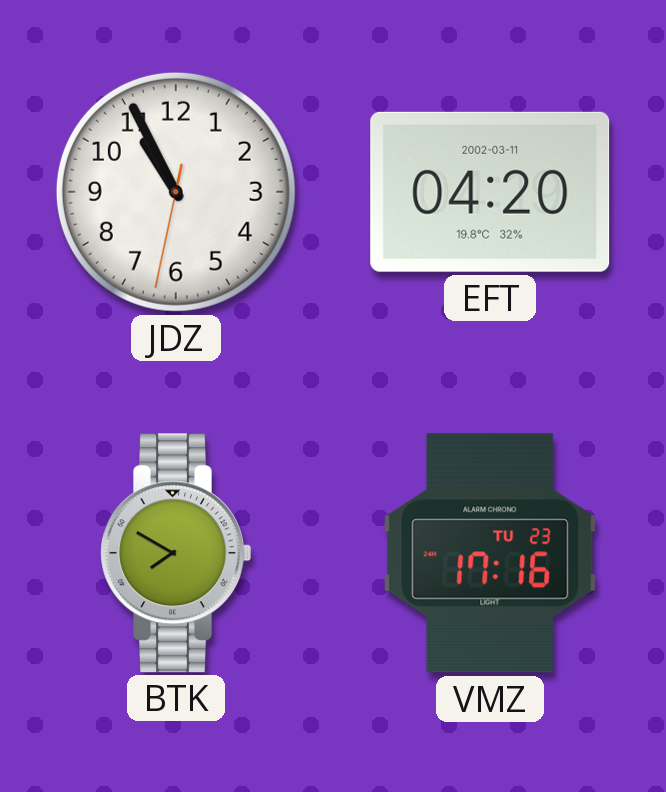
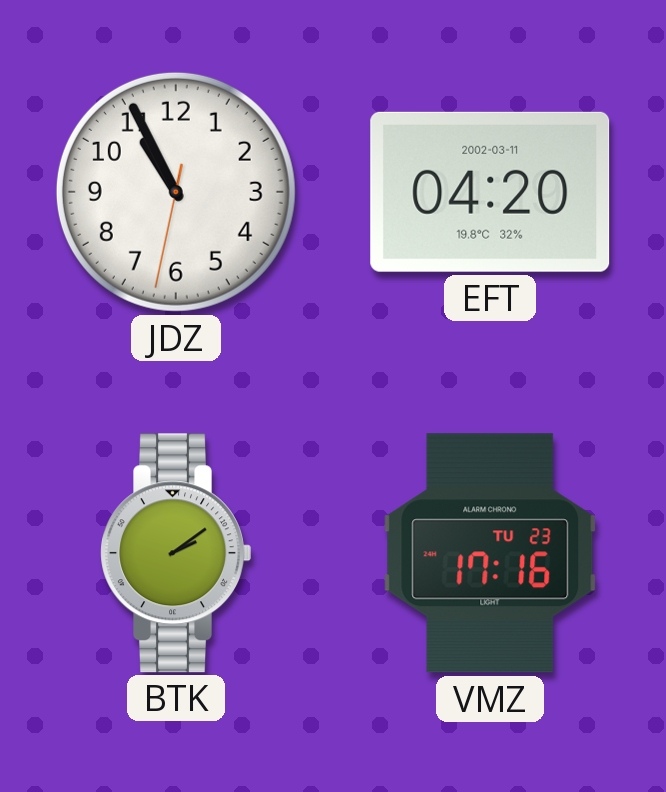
BTK: 7:50 -> 2:09
